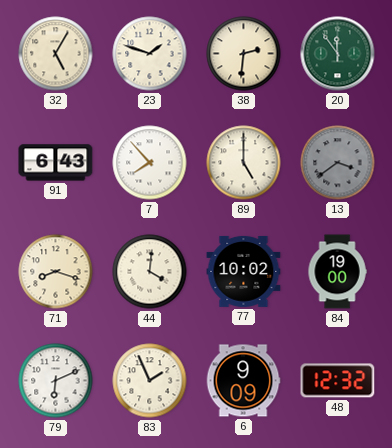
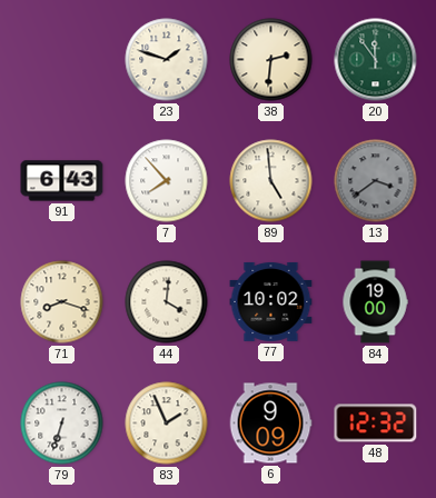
32: 5:05 -> none
89: 5:00 -> 4:59
79: 6:11 -> 6:33
